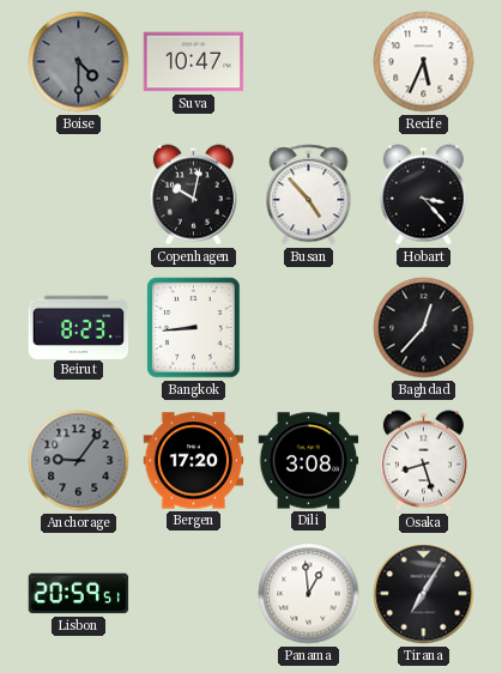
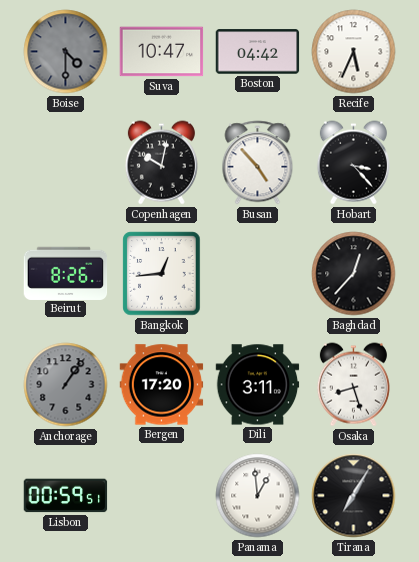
Boston: none -> 04:42
Beirut: 8:23 -> 8:26
Bangkok: 8:44 -> 12:44
Anchorage: 9:06 -> 1:06
Dili: 3:08 -> 3:11
Lisbon: 20:59 -> 00:59
